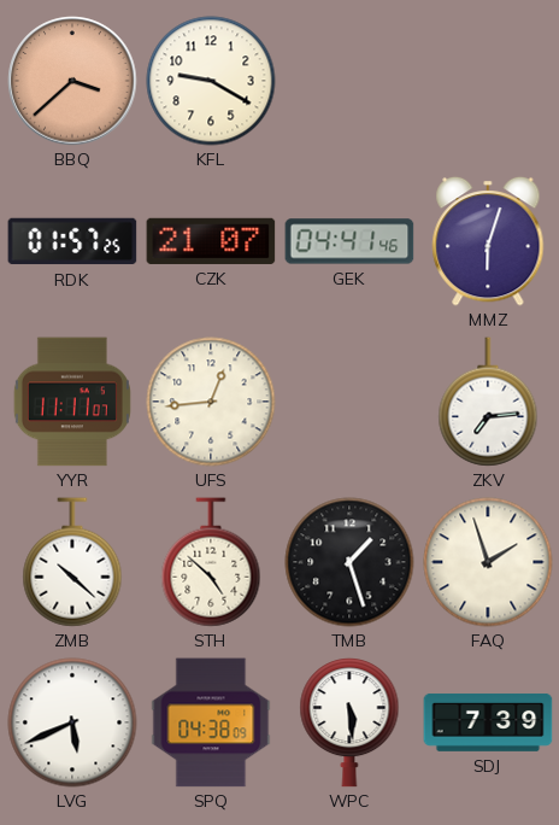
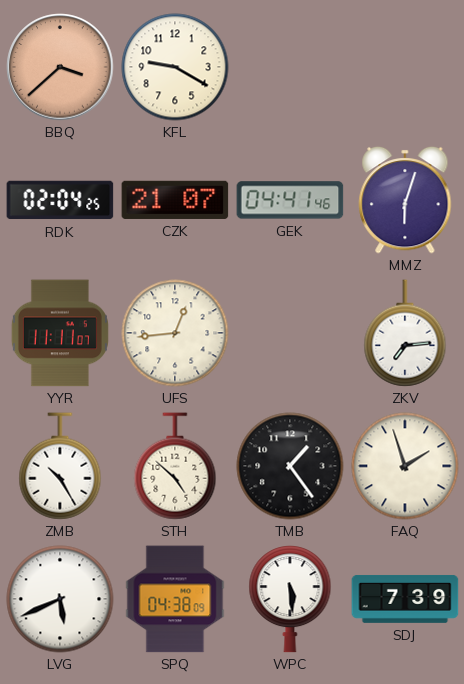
RDK: 01:57 -> 02:04
ZMB: 10:22 -> 10:25
TMB: 1:27 -> 1:24
